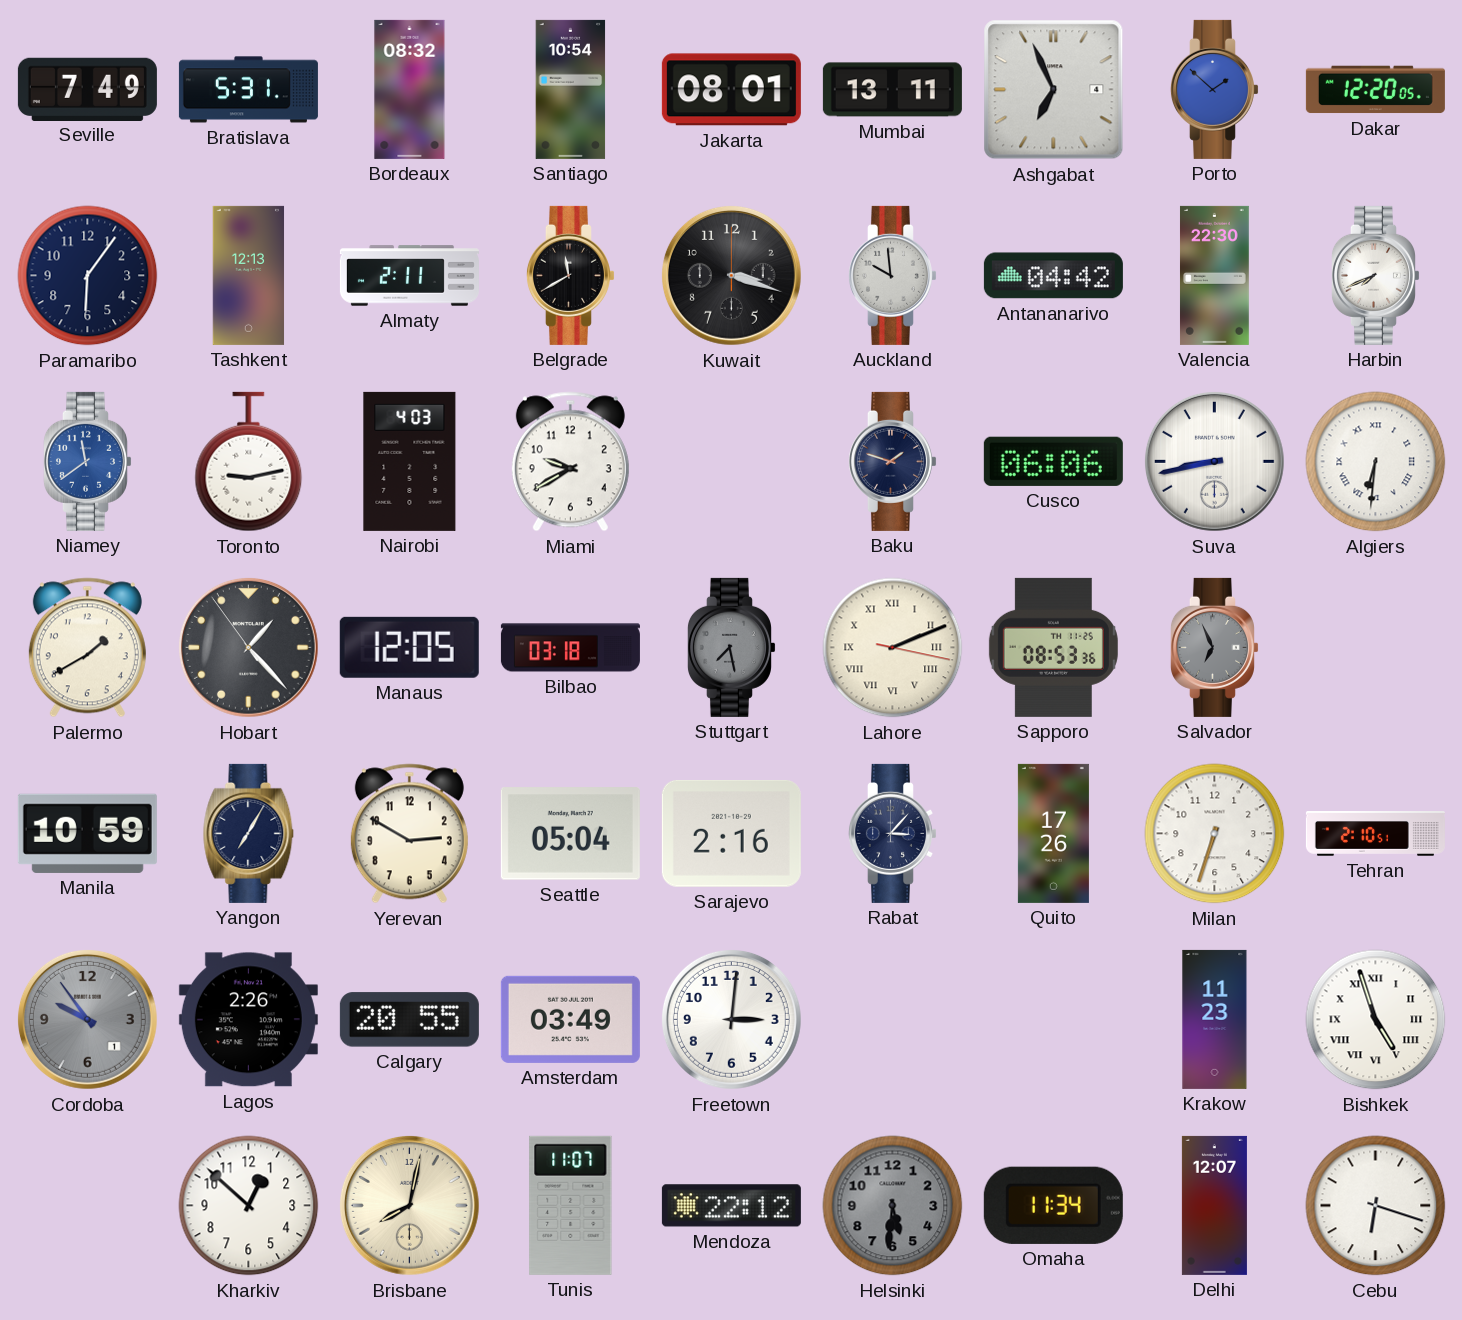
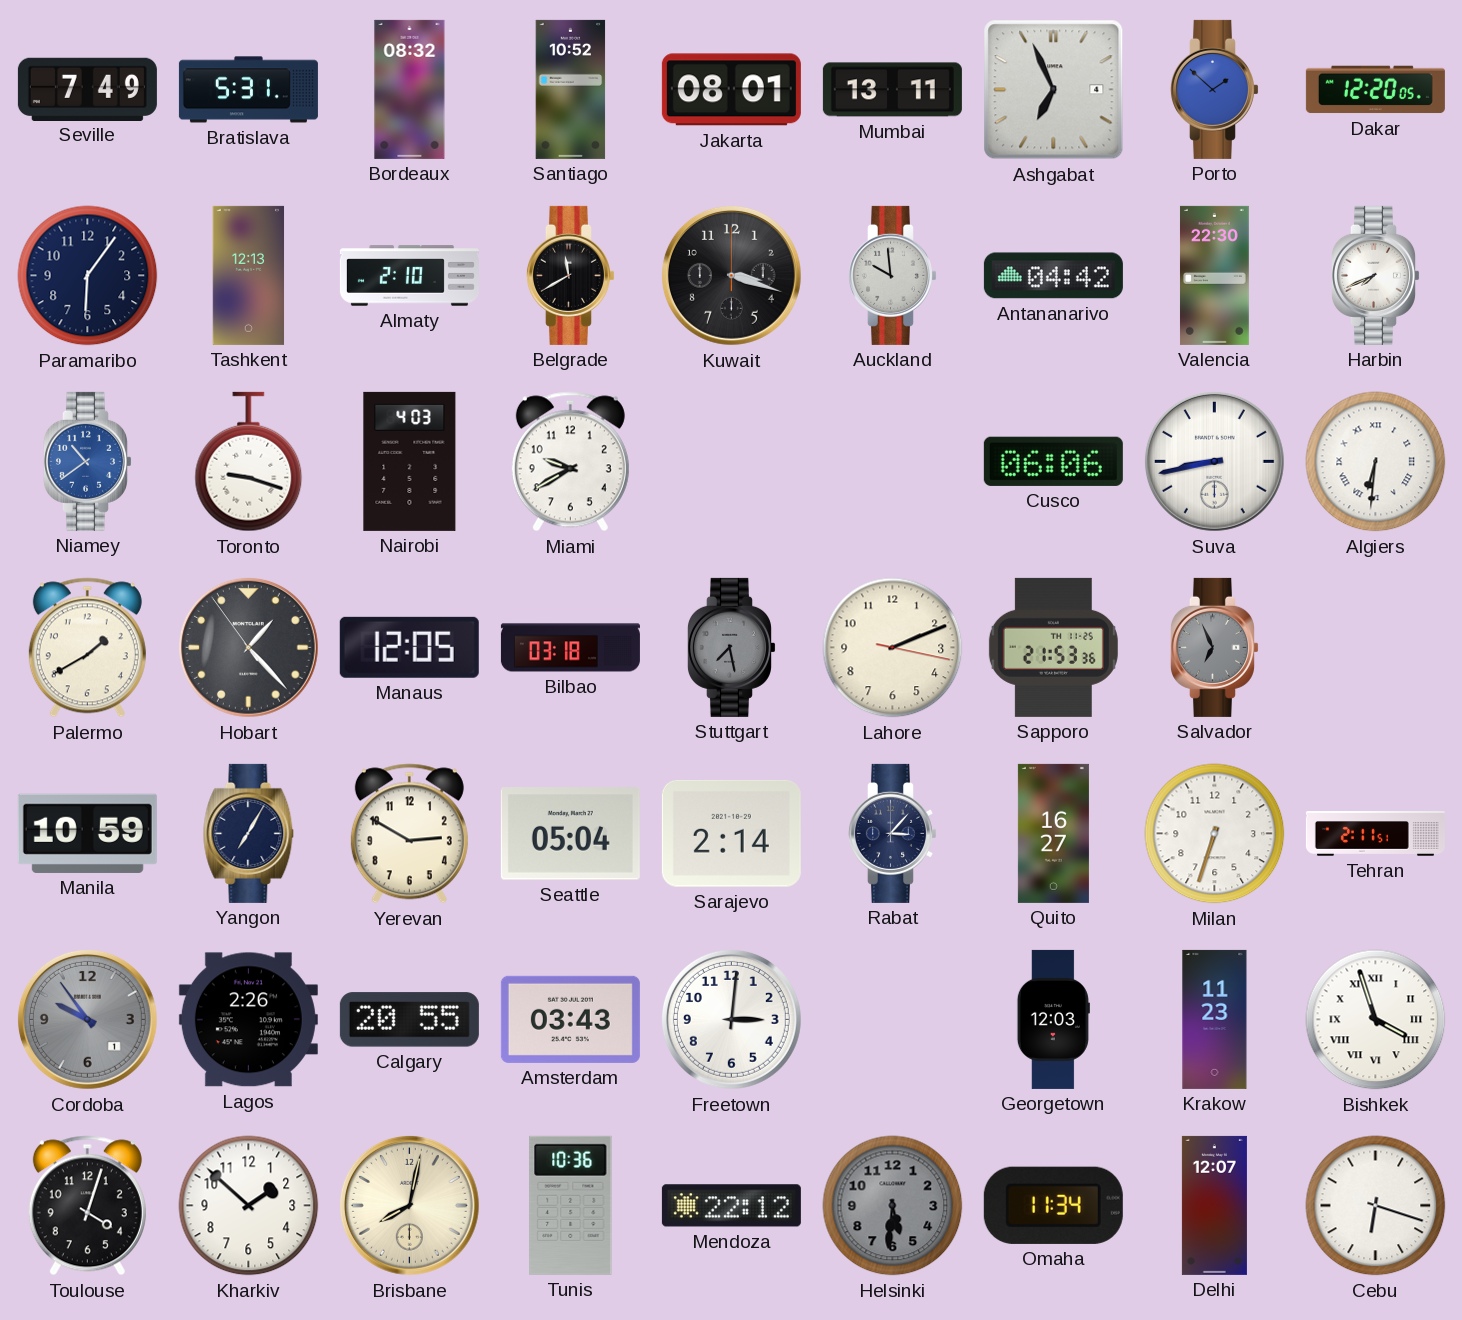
Santiago: 10:54 -> 10:52
Almaty: 2:11 -> 2:10
Niamey: 11:39 -> 10:39
Toronto: 9:13 -> 9:18
Baku: 1:48 -> none
Lahore numerals: Roman -> Arabic
Sapporo: 08:53 -> 21:53
Sarajevo: 2:16 -> 2:14
Quito: 17:26 -> 16:27
Tehran: 2:10 -> 2:11
Amsterdam: 03:49 -> 03:43
Georgetown: none -> 12:03
Bishkek: 4:57 -> 3:57
Toulouse: none -> 4:03
Kharkiv: 12:52 -> 1:52
Tunis: 11:07 -> 10:36
